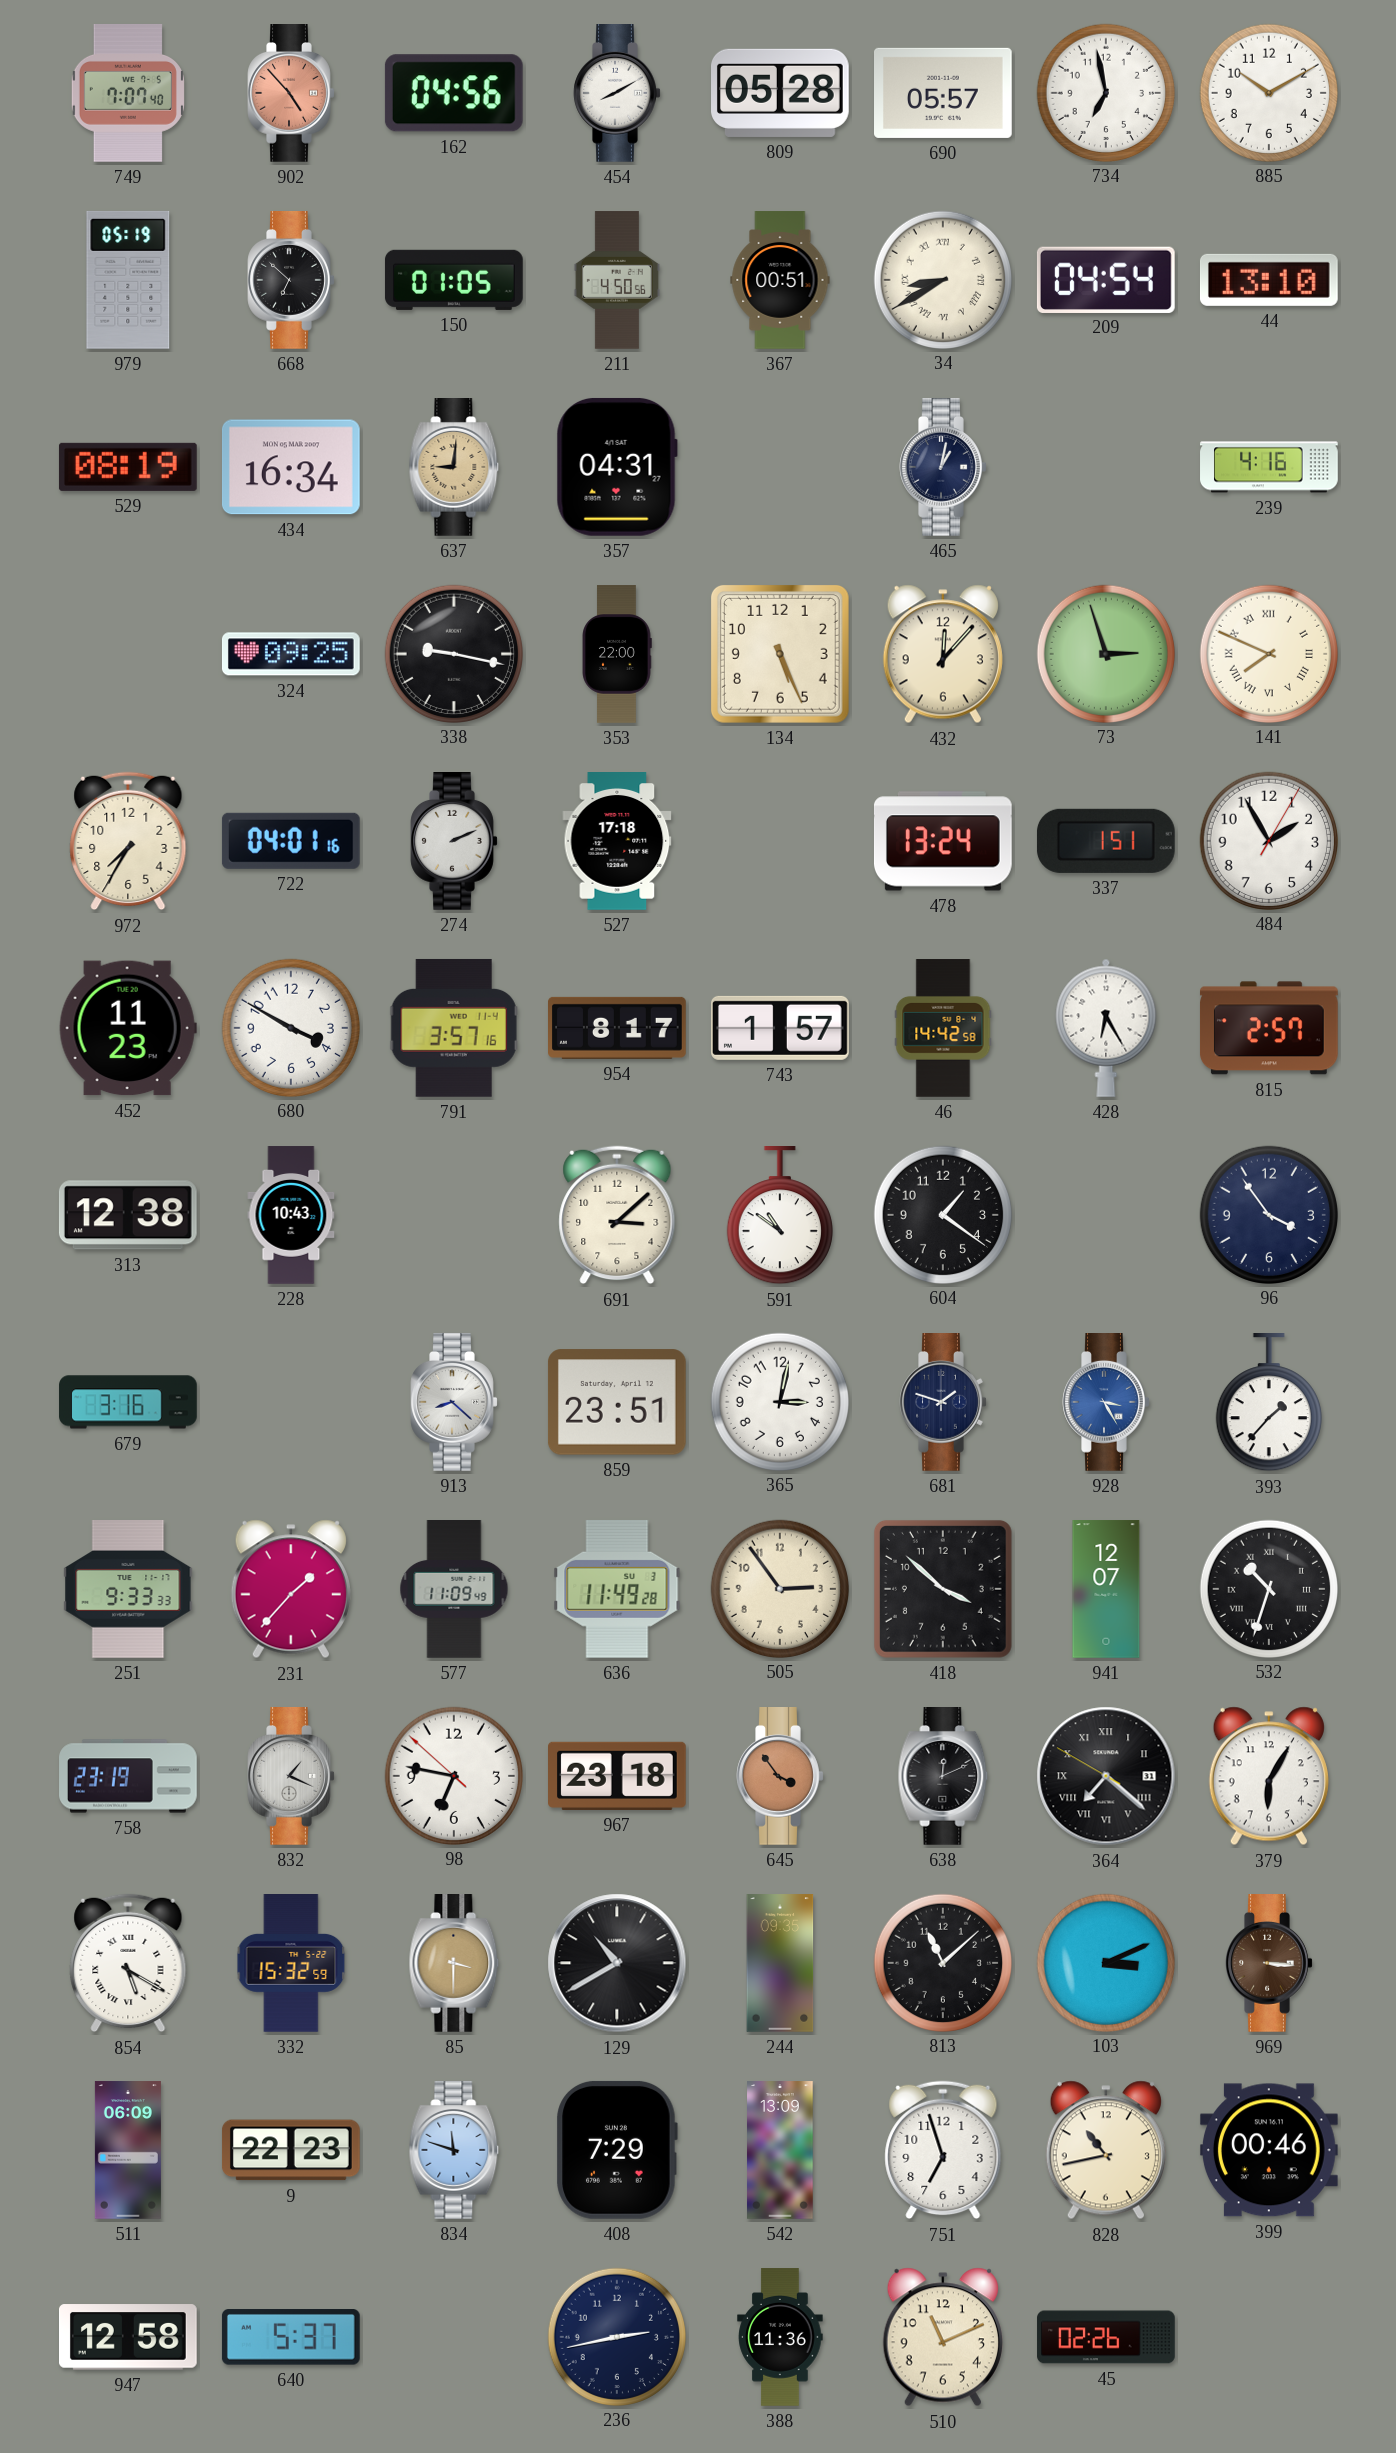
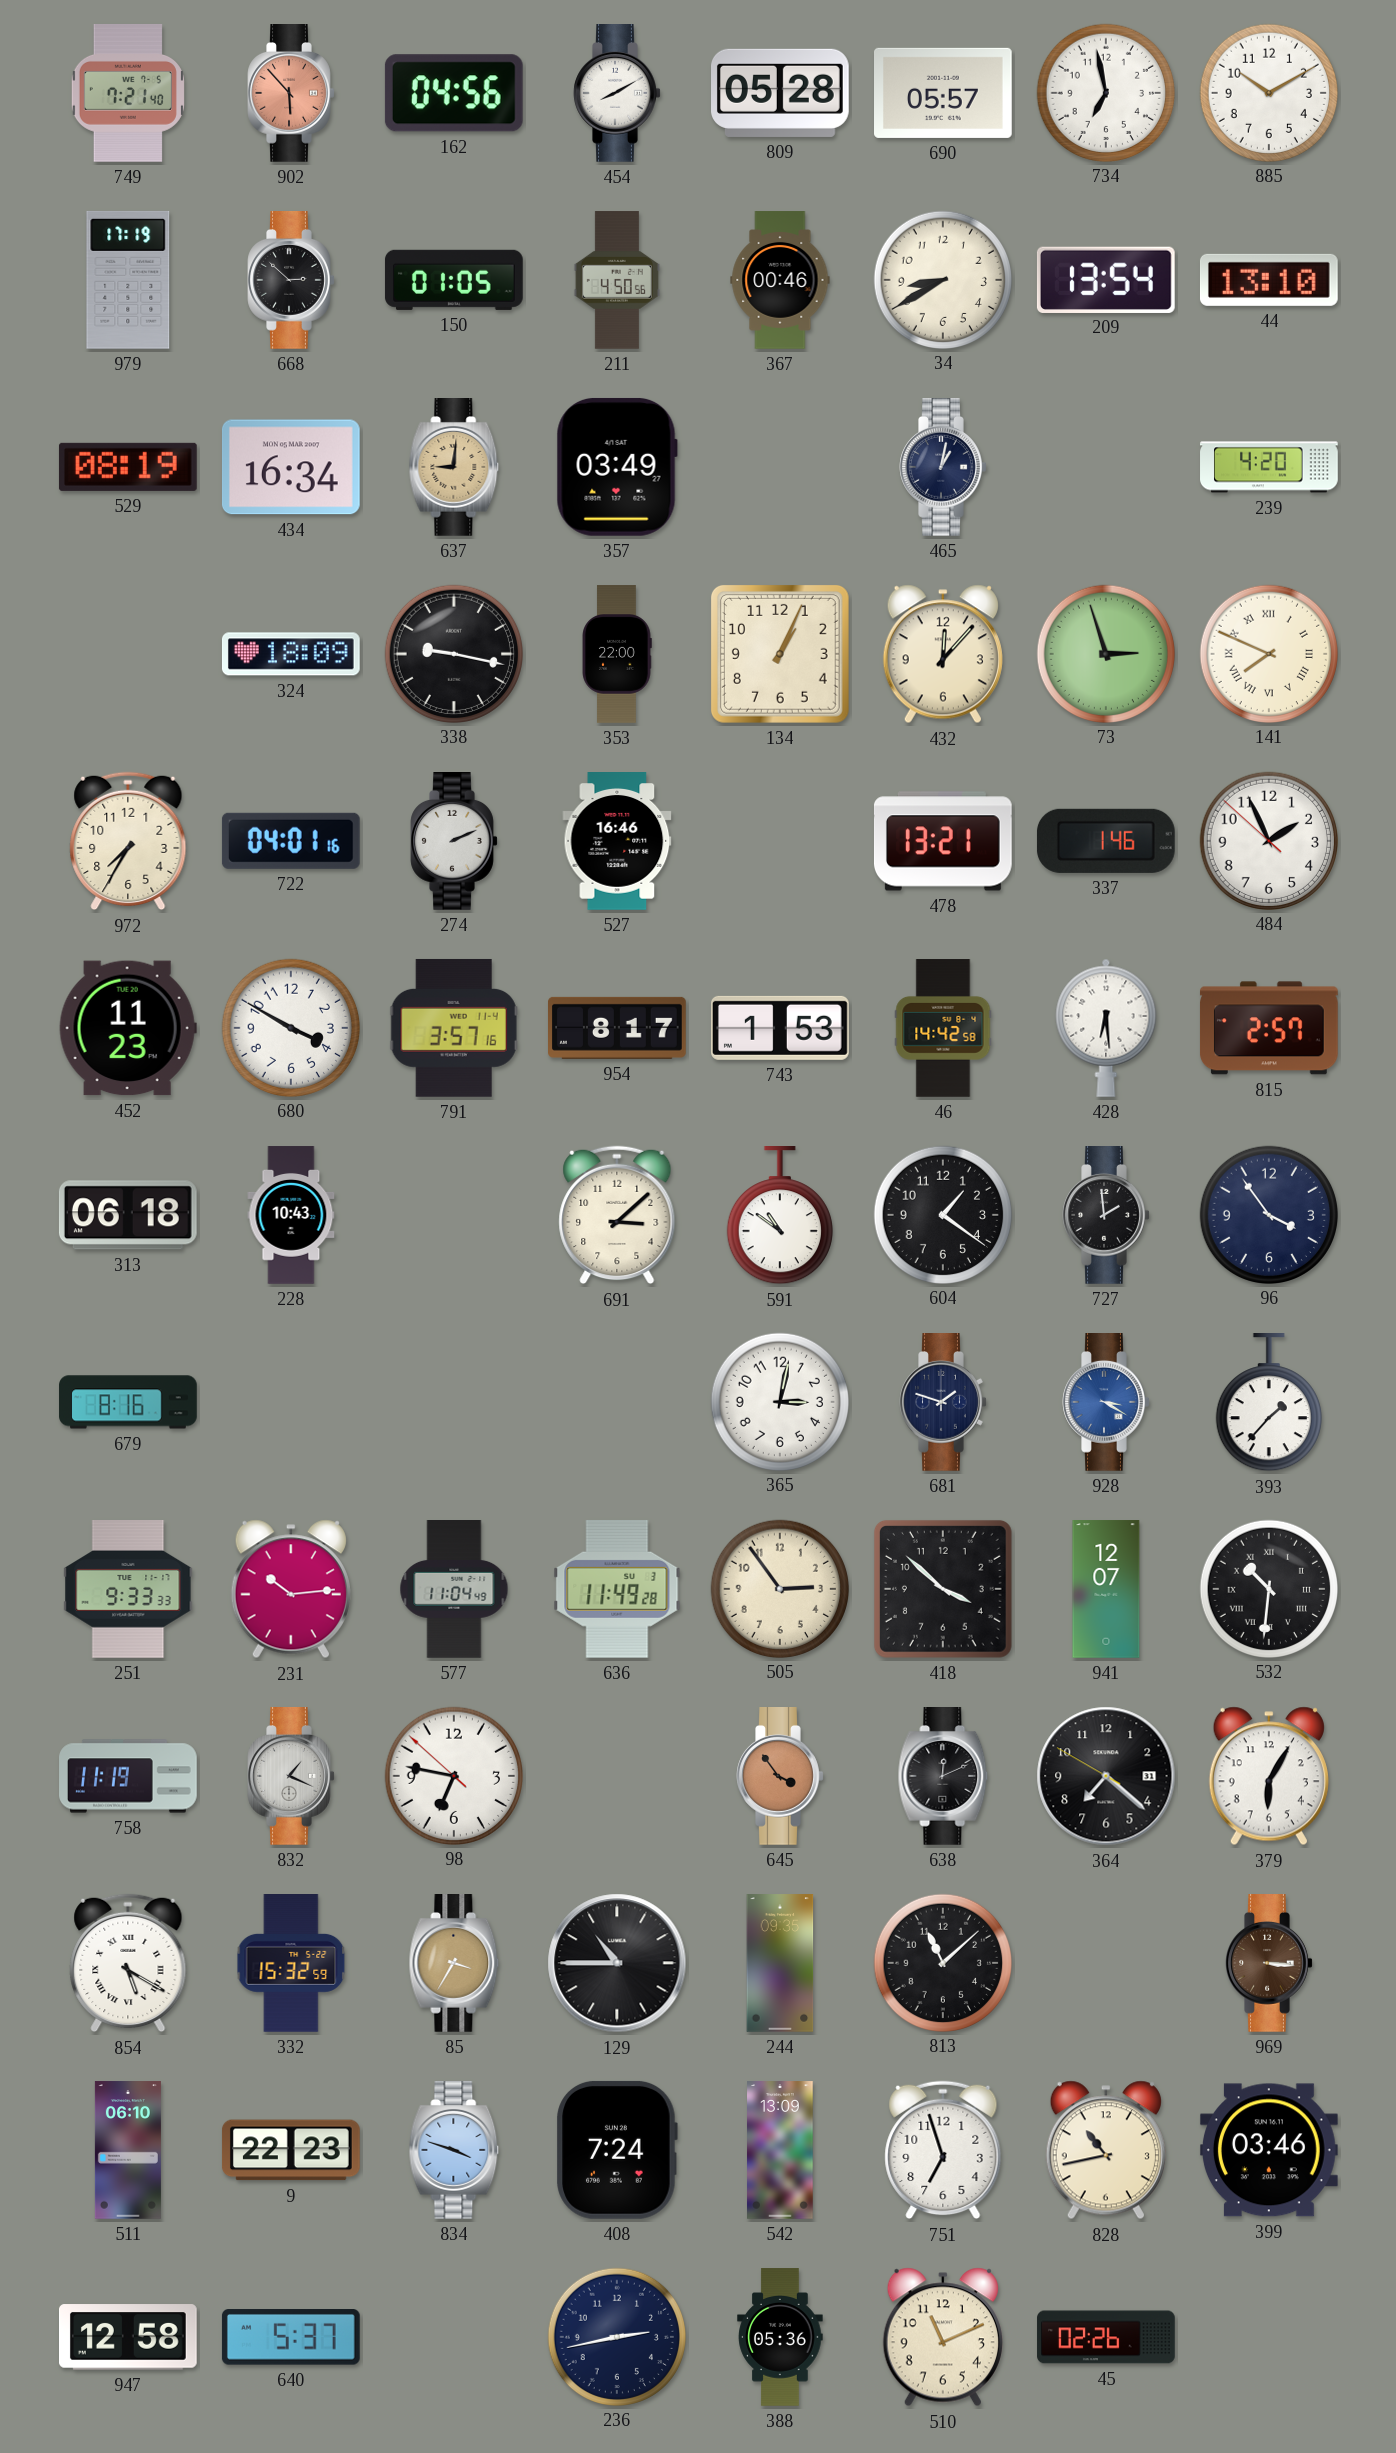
749: 7:07 -> 7:21
902: 4:53 -> 5:53
979: 05:19 -> 17:19
668: 6:52 -> 2:52
367: 00:51 -> 00:46
34 numerals: Roman -> Arabic
209: 04:54 -> 13:54
357: 04:31 -> 03:49
239: 4:16 -> 4:20
324: 09:25 -> 18:09
134: 5:26 -> 1:04
527: 17:18 -> 16:46
478: 13:24 -> 13:21
337: 1:51 -> 1:46
484: 1:55:05 -> 1:55:52
743: 1:57 -> 1:53
428: 6:25 -> 6:29
313: 12:38 -> 06:18
727: none -> 1:59
679: 3:16 -> 8:16
913: 8:22 -> none
859: 23:51 -> none
928: 3:25 -> 3:20
231: 1:37 -> 10:14
577: 11:09 -> 11:04
532: 10:33 -> 10:31
758: 23:19 -> 11:19
967: 23:18 -> none
364 numerals: Roman -> Arabic
85: 3:30 -> 3:35
129: 10:40 -> 10:45
103: 3:11 -> none
511: 06:09 -> 06:10
834: 11:48 -> 3:48
408: 7:29 -> 7:24
399: 00:46 -> 03:46
388: 11:36 -> 05:36
